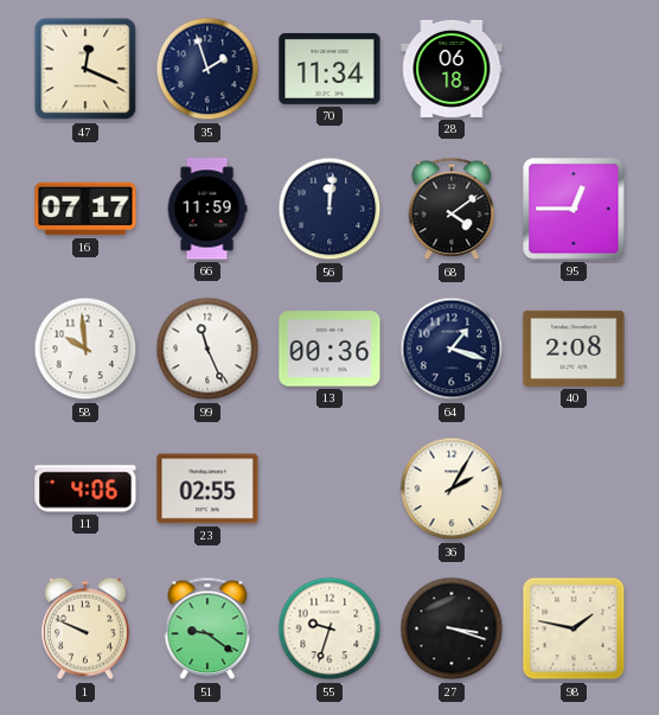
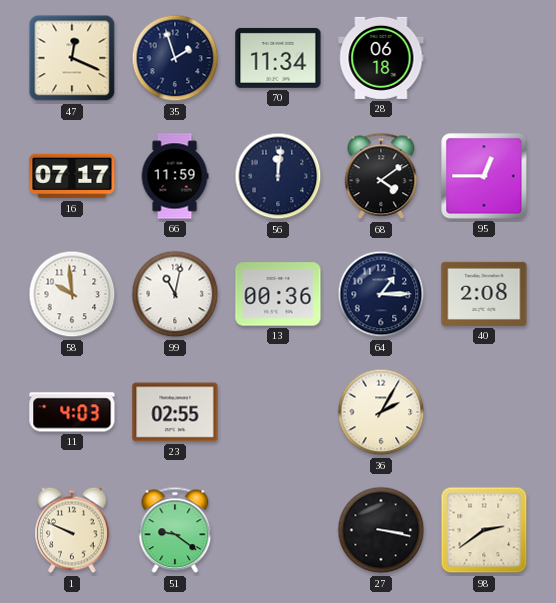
99: 11:26 -> 11:02
64: 1:18 -> 1:15
11: 4:06 -> 4:03
55: 9:33 -> none
27: 3:18 -> 3:17
98: 1:47 -> 2:39
